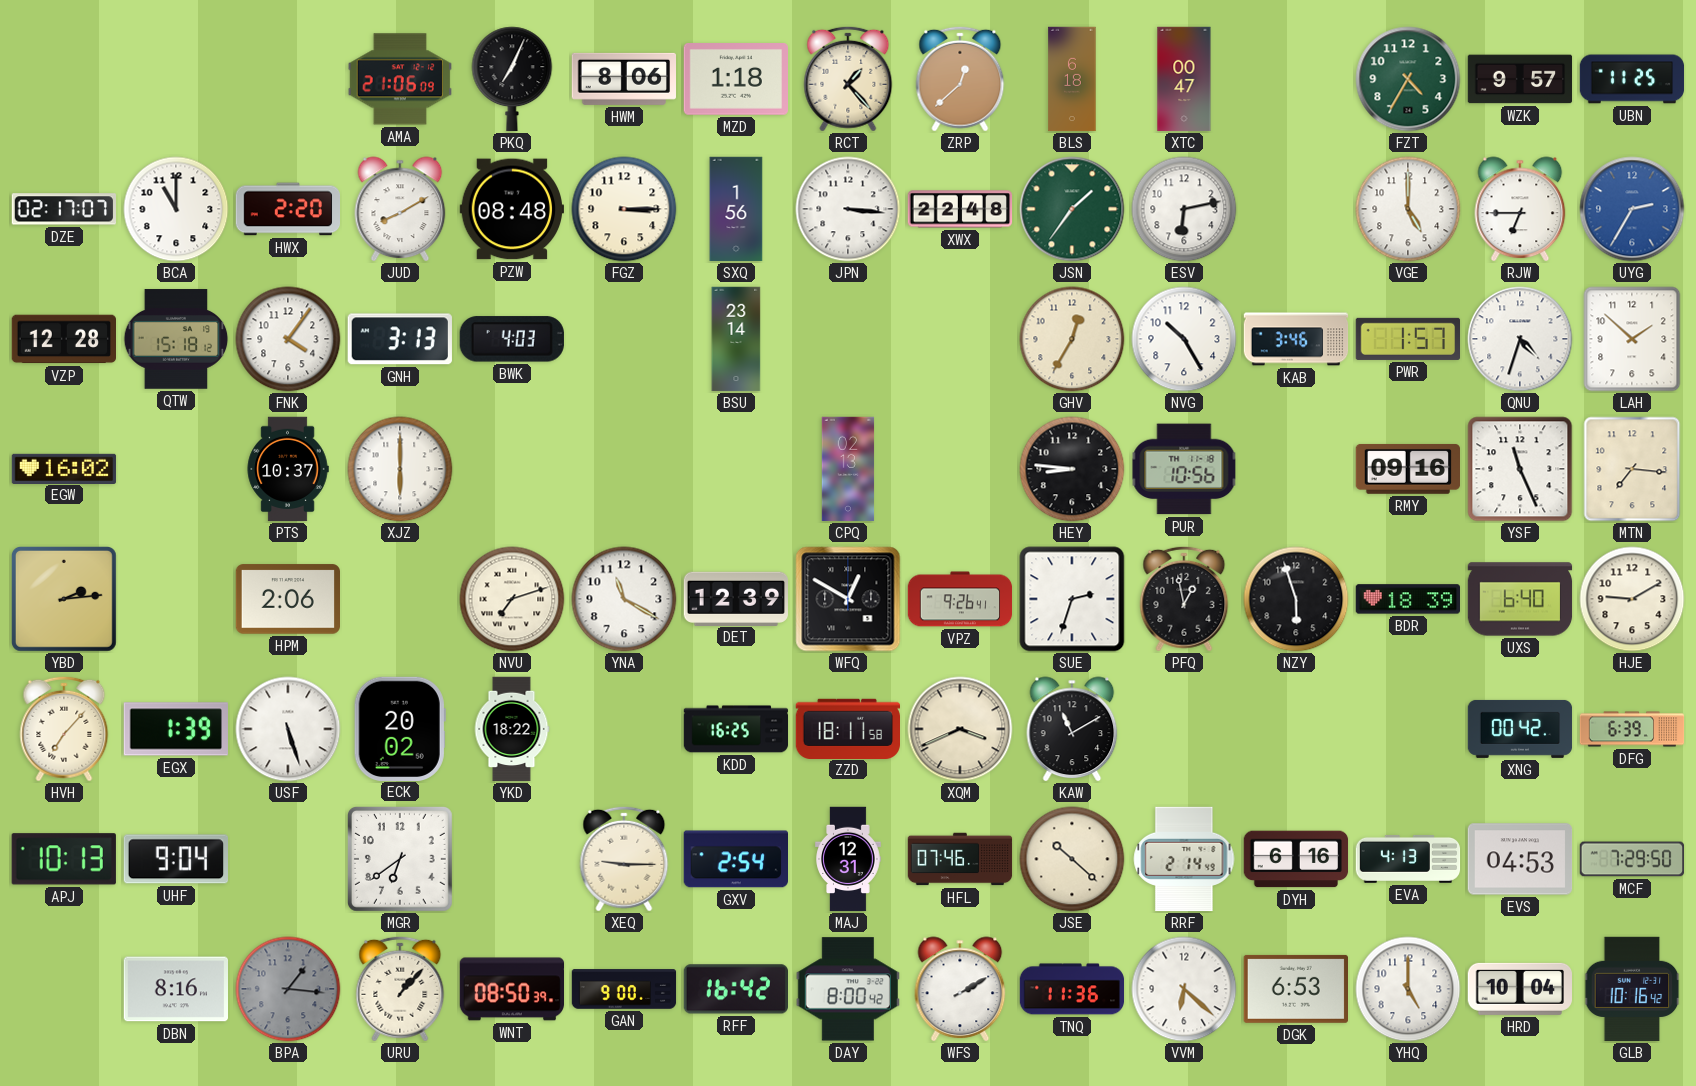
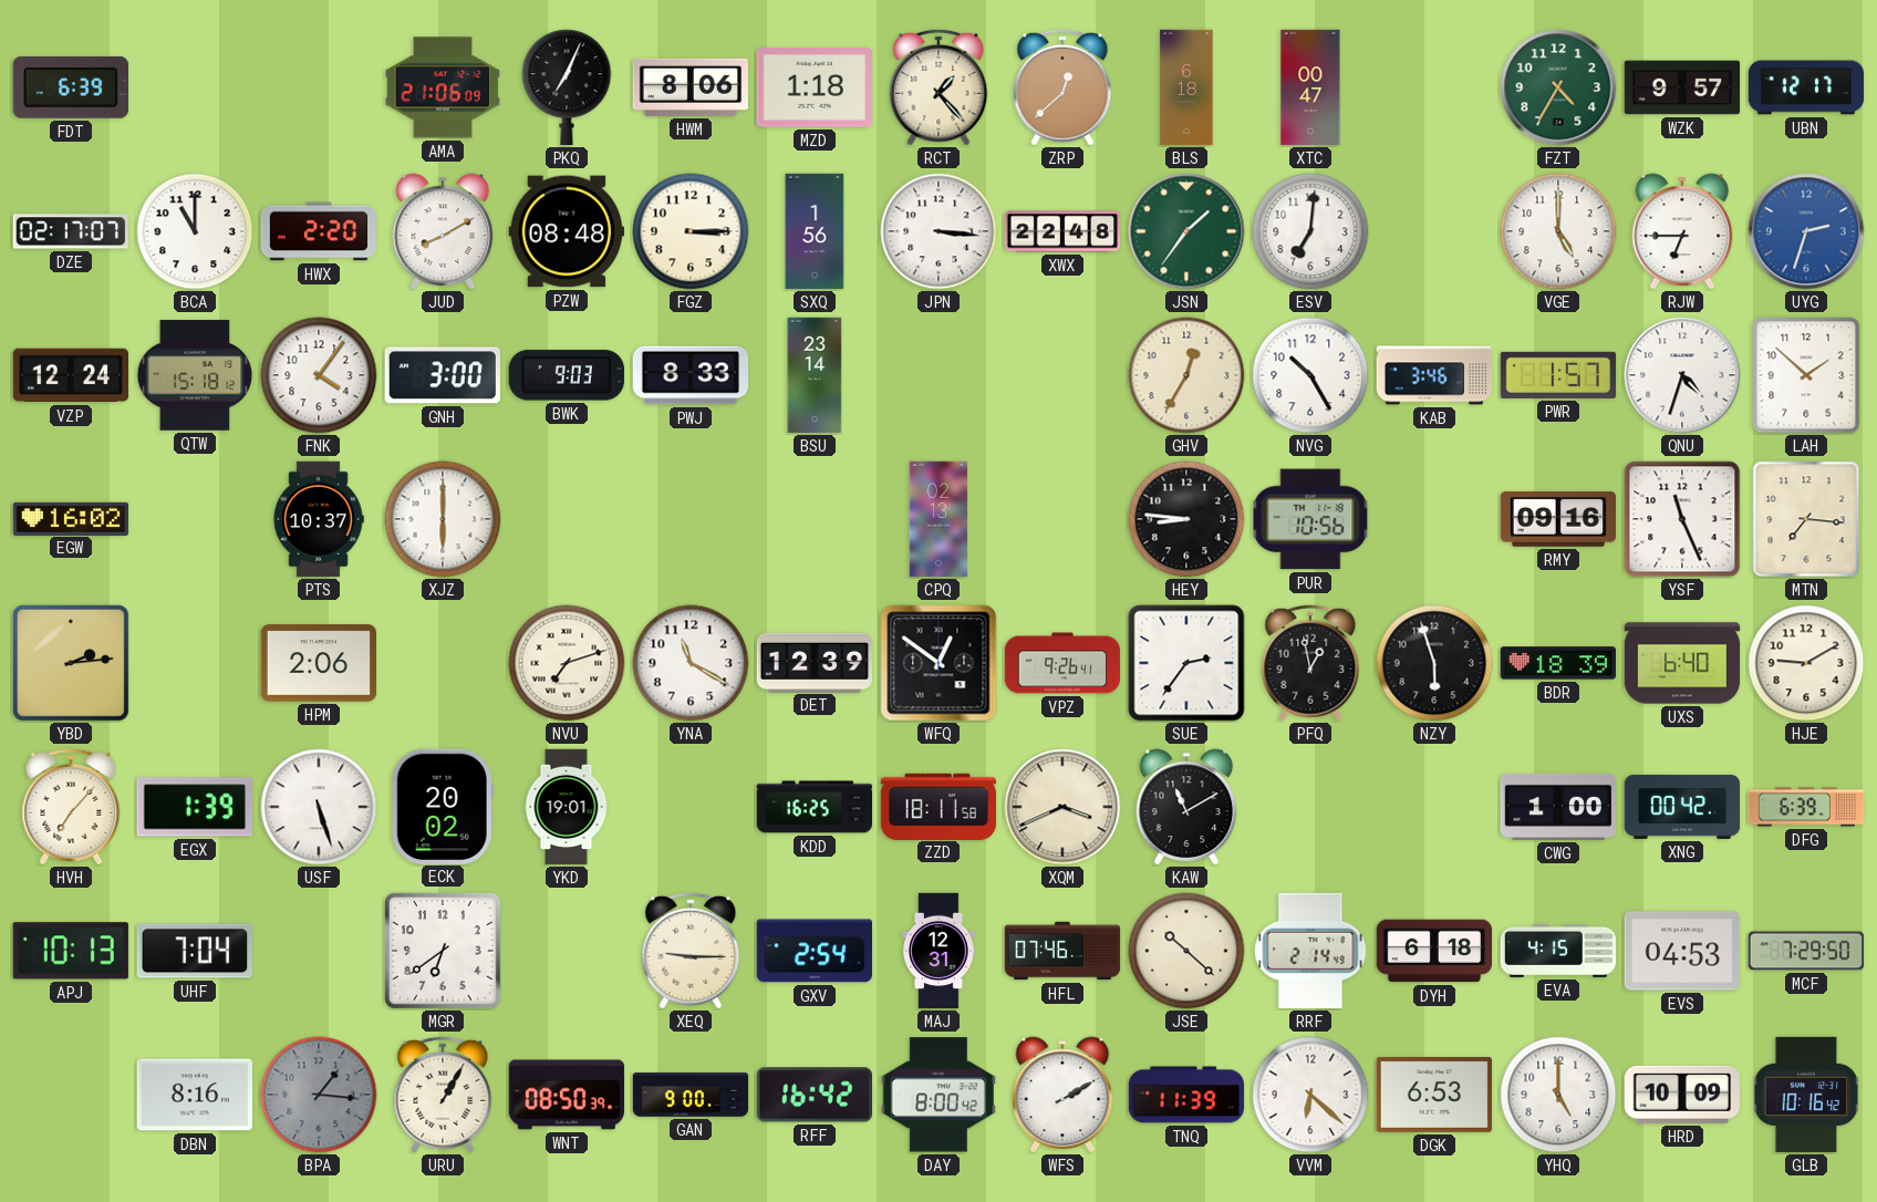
FDT: none -> 6:39
UBN: 11:25 -> 12:17
ESV: 6:13 -> 7:01
UYG: 2:35 -> 2:33
VZP: 12:28 -> 12:24
GNH: 3:13 -> 3:00
BWK: 4:03 -> 9:03
PWJ: none -> 8:33
WFQ: 12:50 -> 12:51
SUE: 2:33 -> 2:36
YKD: 18:22 -> 19:01
CWG: none -> 1:00
UHF: 9:04 -> 7:04
DYH: 6:16 -> 6:18
EVA: 4:13 -> 4:15
URU: 1:07 -> 1:05
TNQ: 11:36 -> 11:39
HRD: 10:04 -> 10:09
